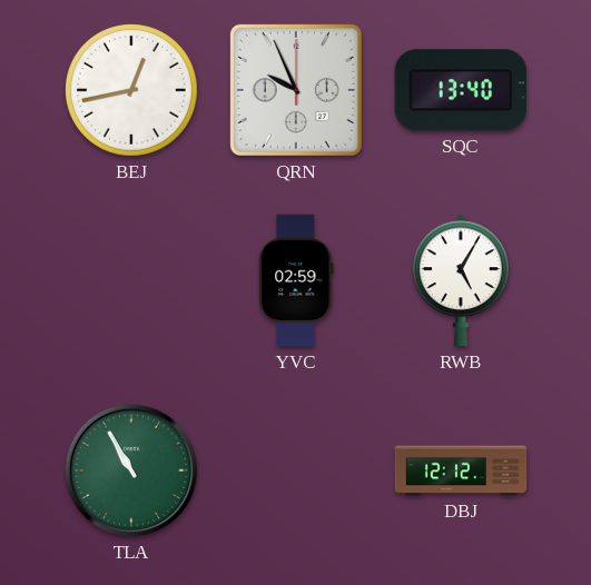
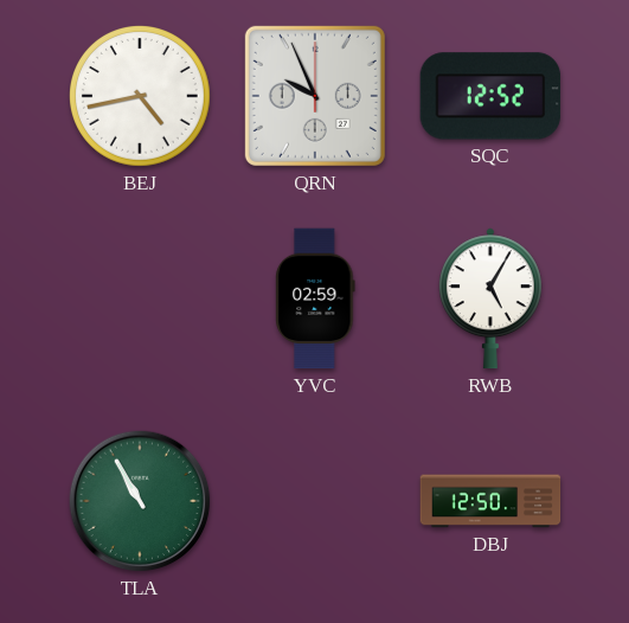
BEJ: 12:43 -> 4:43
SQC: 13:40 -> 12:52
DBJ: 12:12 -> 12:50
